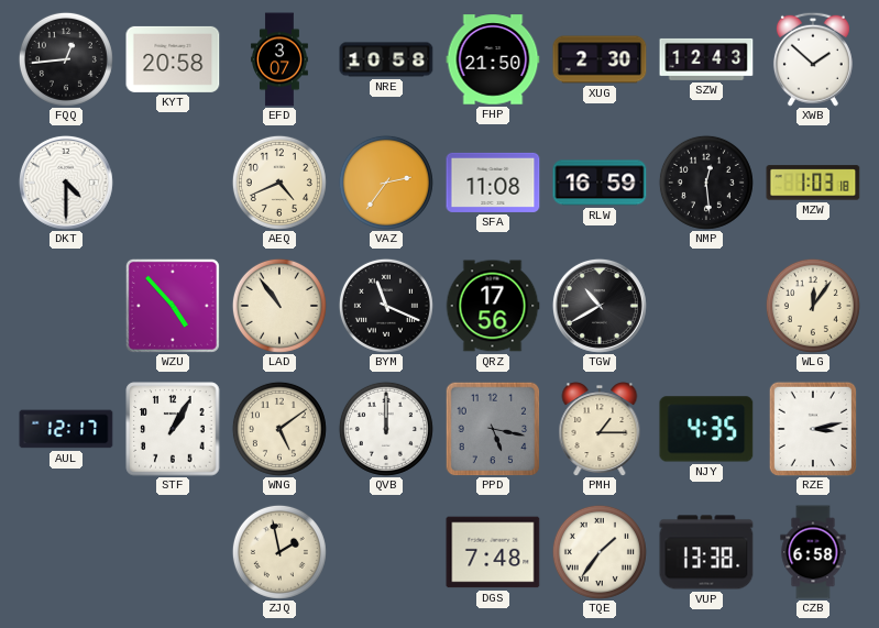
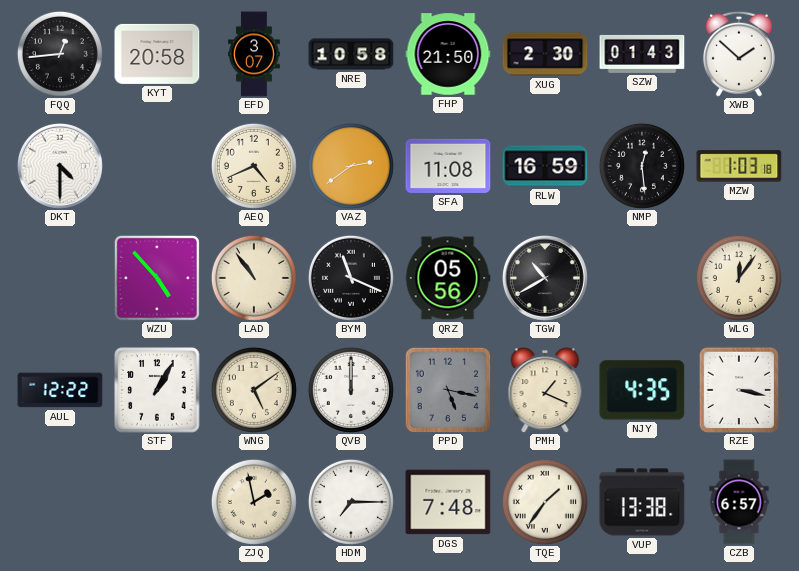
SZW: 12:43 -> 01:43
VAZ: 2:36 -> 2:39
QRZ: 17:56 -> 05:56
AUL: 12:17 -> 12:22
PMH: 1:15 -> 1:19
RZE: 3:13 -> 3:17
HDM: none -> 7:15
CZB: 6:58 -> 6:57
